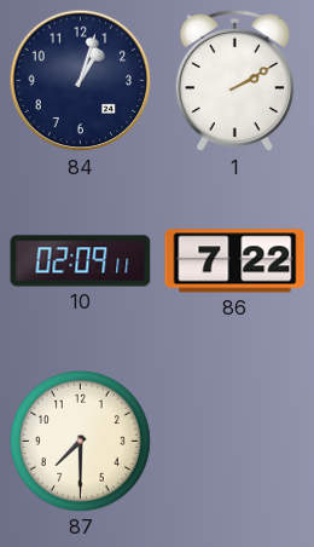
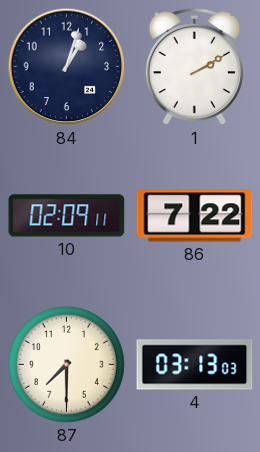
4: none -> 03:13
